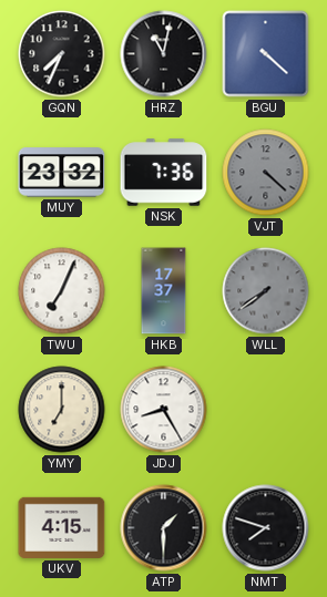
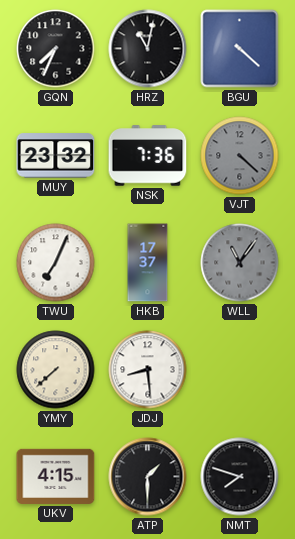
WLL: 7:39 -> 11:06
YMY: 7:00 -> 7:38
JDJ: 8:25 -> 8:29
